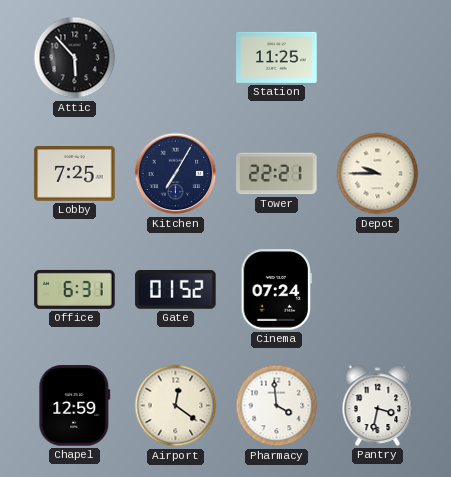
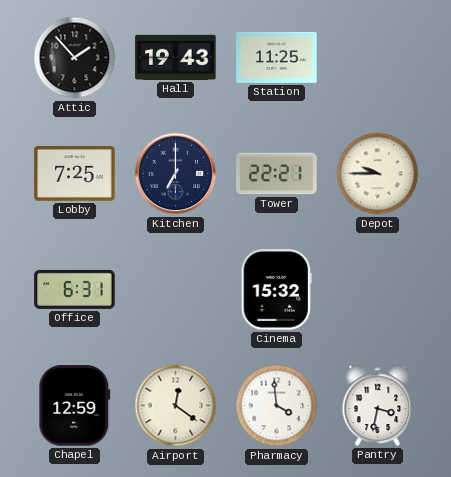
Attic: 5:53 -> 1:53
Hall: none -> 19:43
Kitchen: 7:05 -> 7:00
Gate: 01:52 -> none
Cinema: 07:24 -> 15:32
